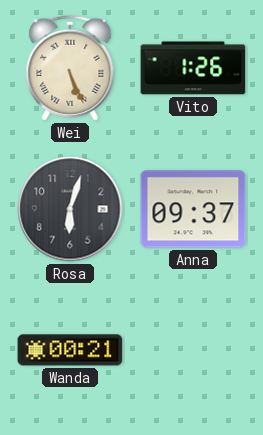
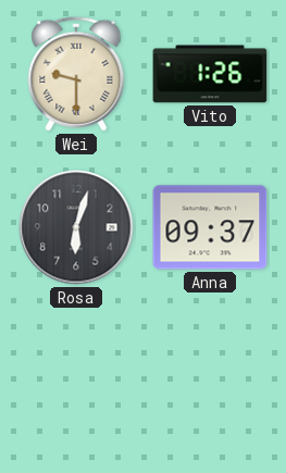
Wei: 5:26 -> 9:30
Wanda: 00:21 -> none
